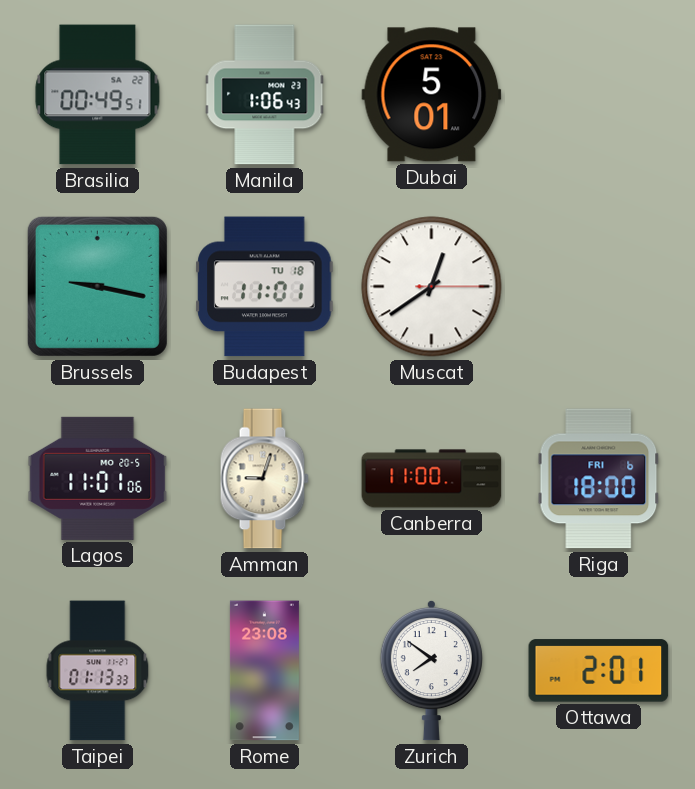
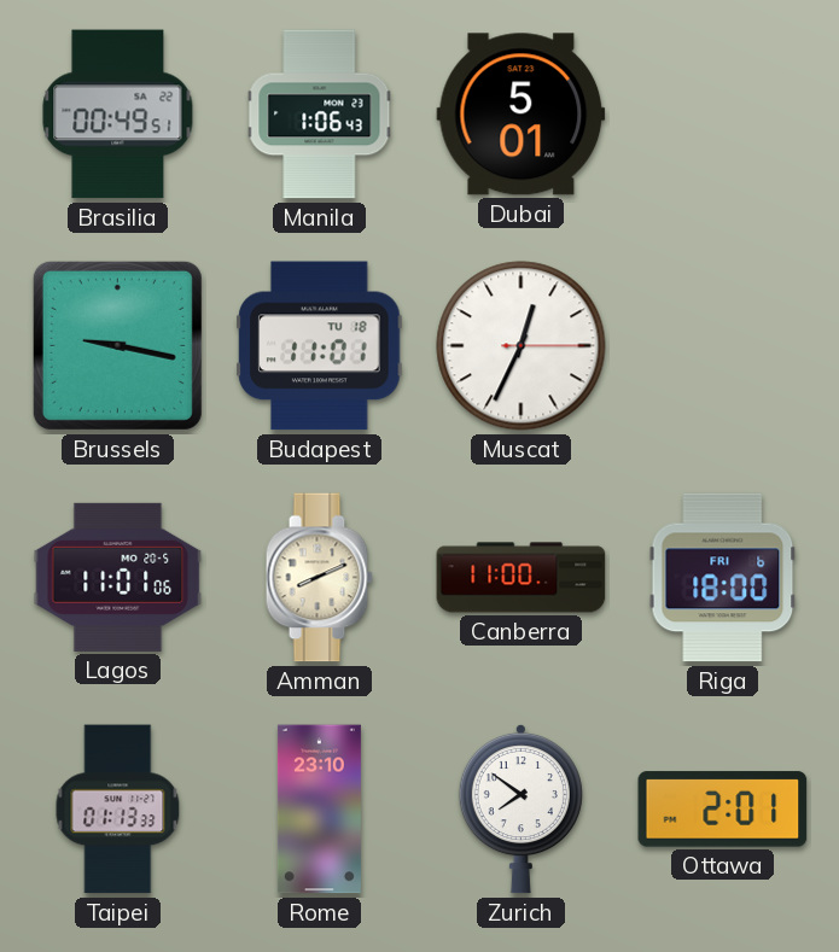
Muscat: 12:39 -> 12:34
Amman: 9:03 -> 8:11
Rome: 23:08 -> 23:10
